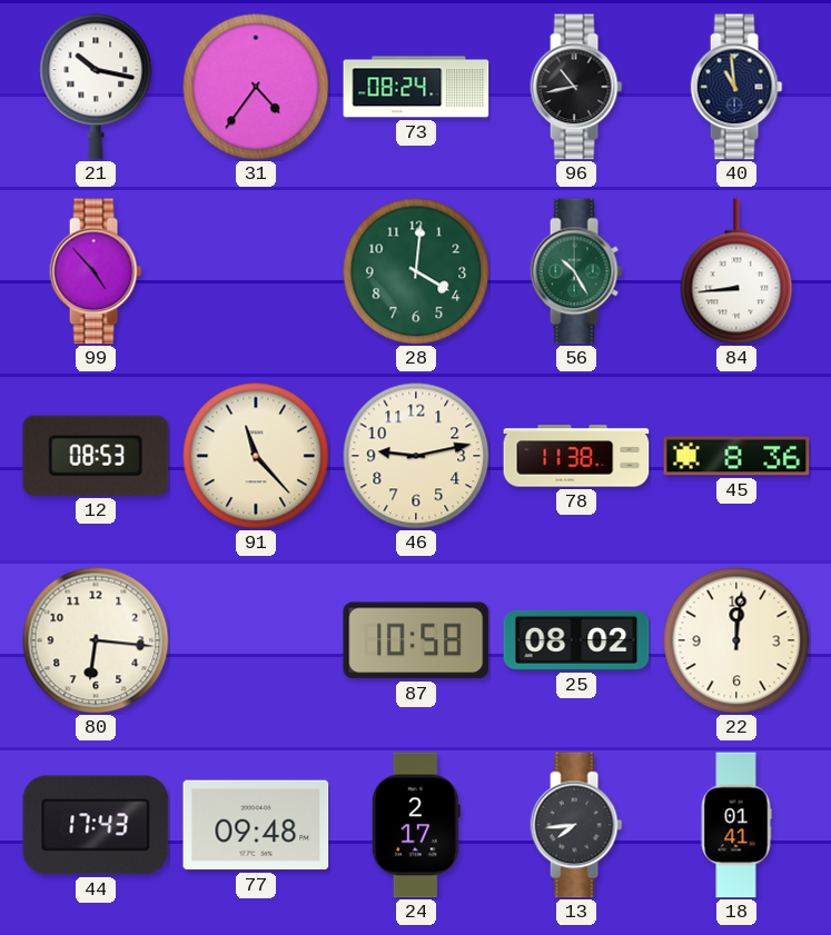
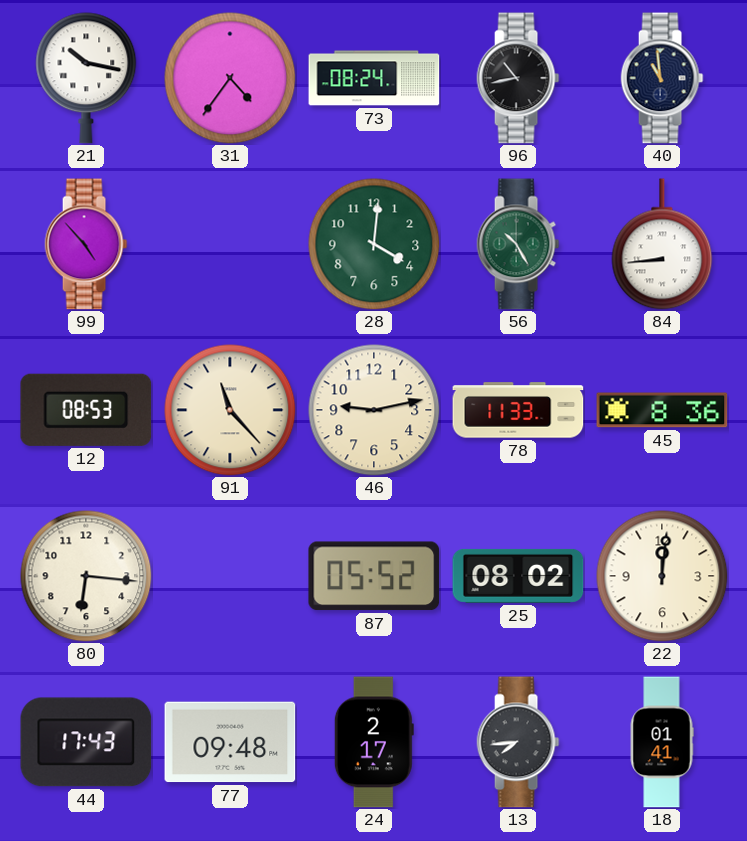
78: 11:38 -> 11:33
87: 10:58 -> 05:52
